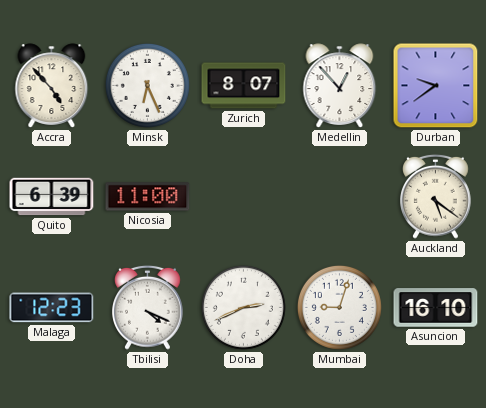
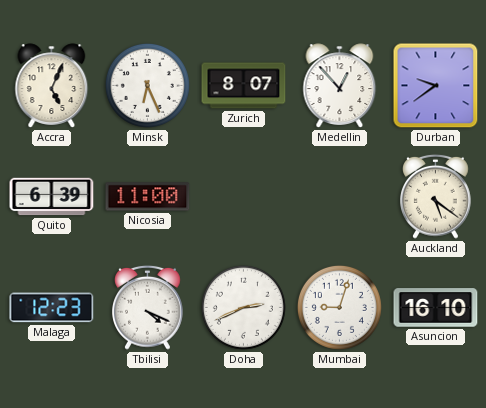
Accra: 4:53 -> 5:04
